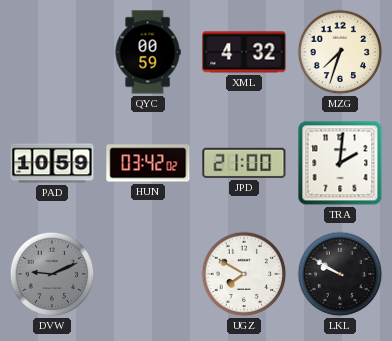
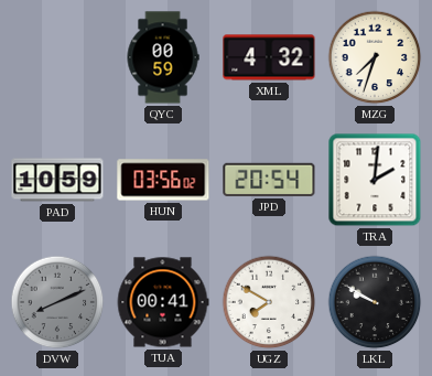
HUN: 03:42 -> 03:56
JPD: 21:00 -> 20:54
DVW: 9:11 -> 8:11
TUA: none -> 00:41
